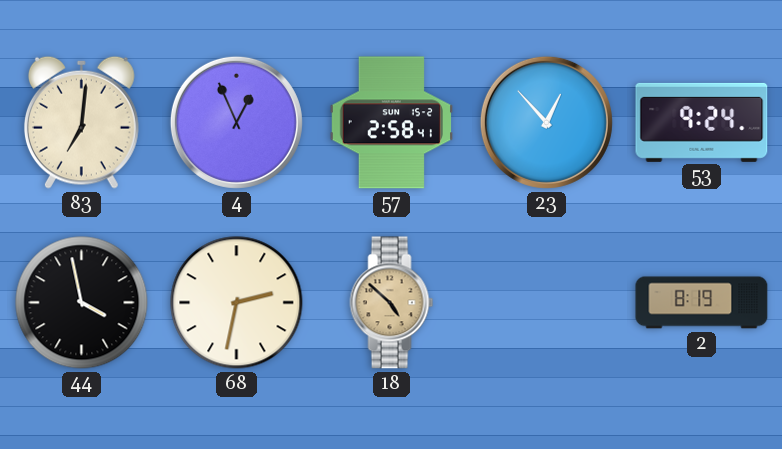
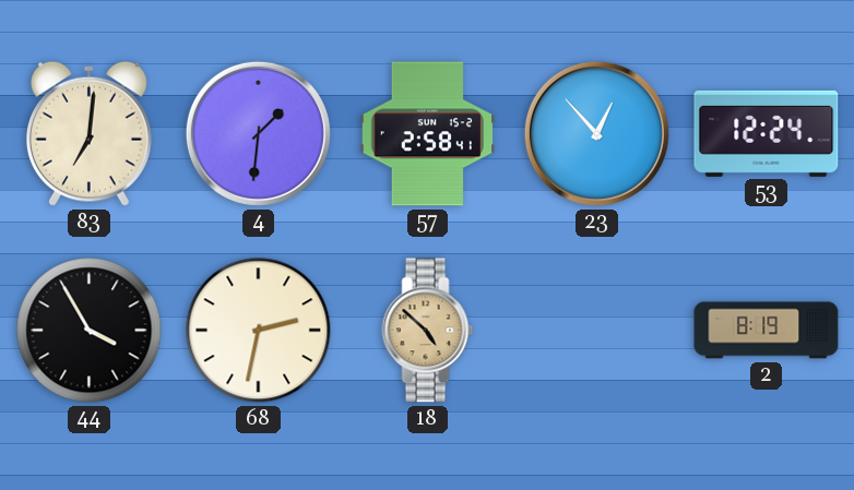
4: 12:56 -> 1:31
53: 9:24 -> 12:24
44: 3:58 -> 3:55
